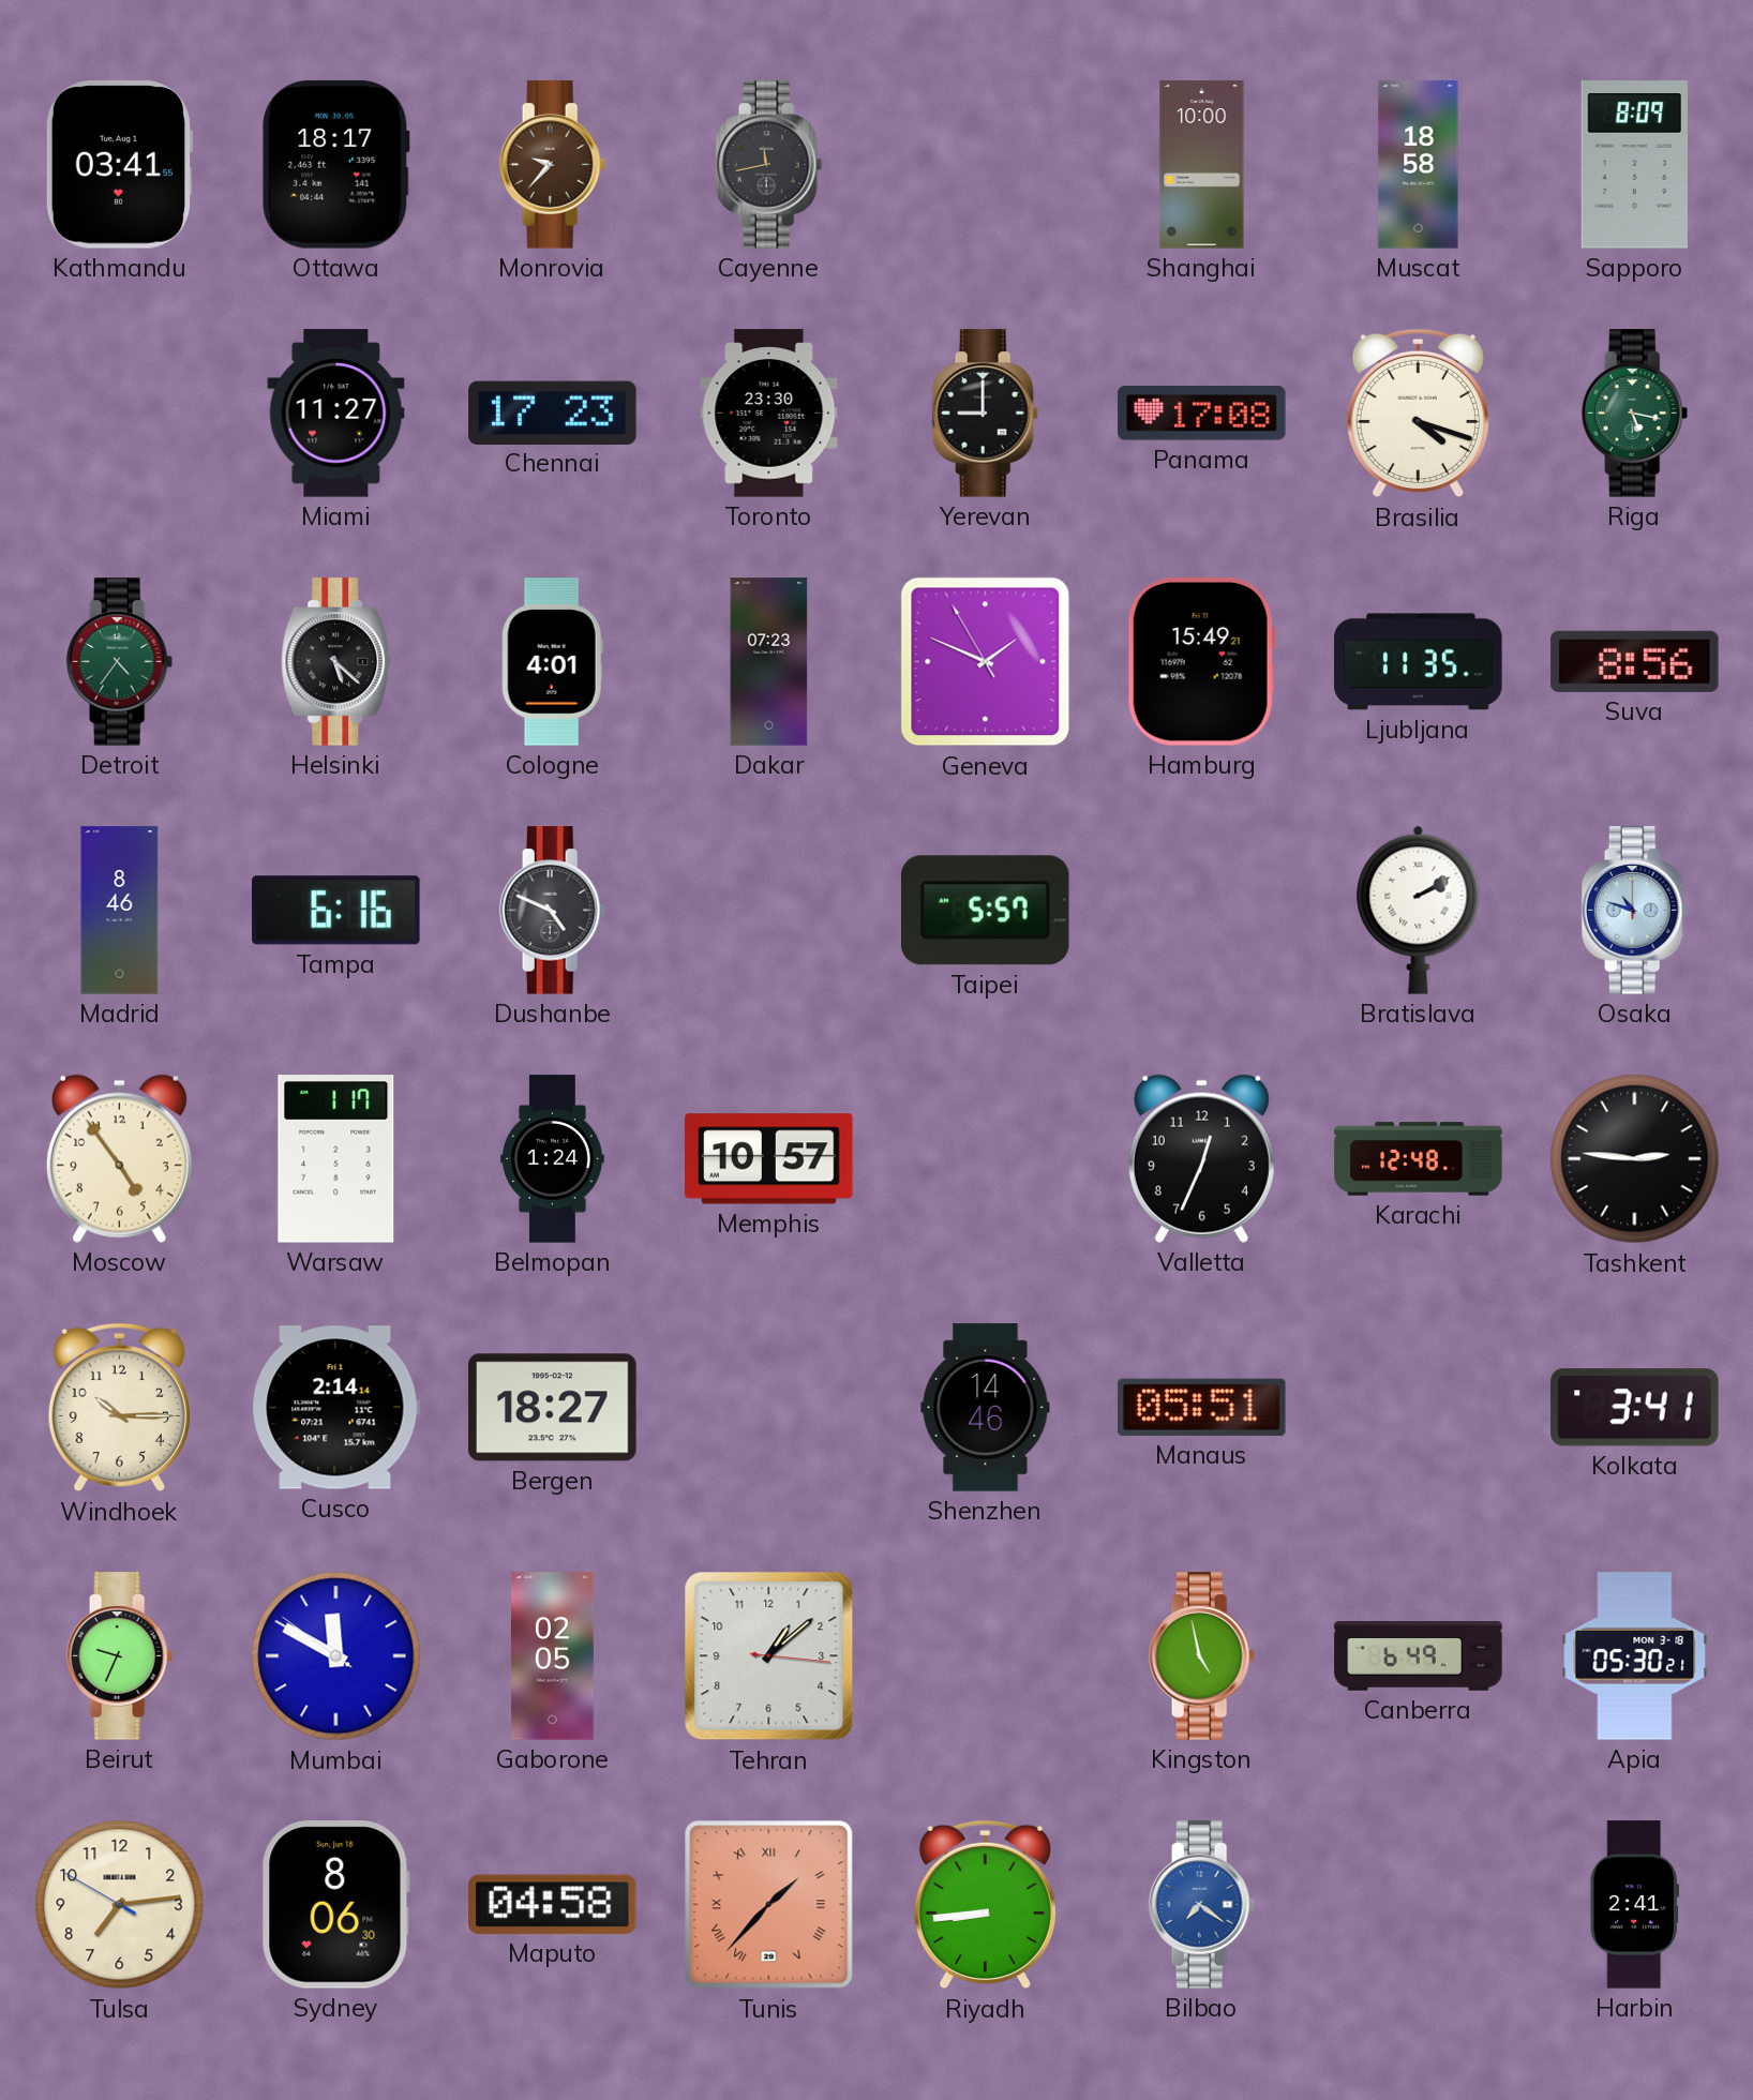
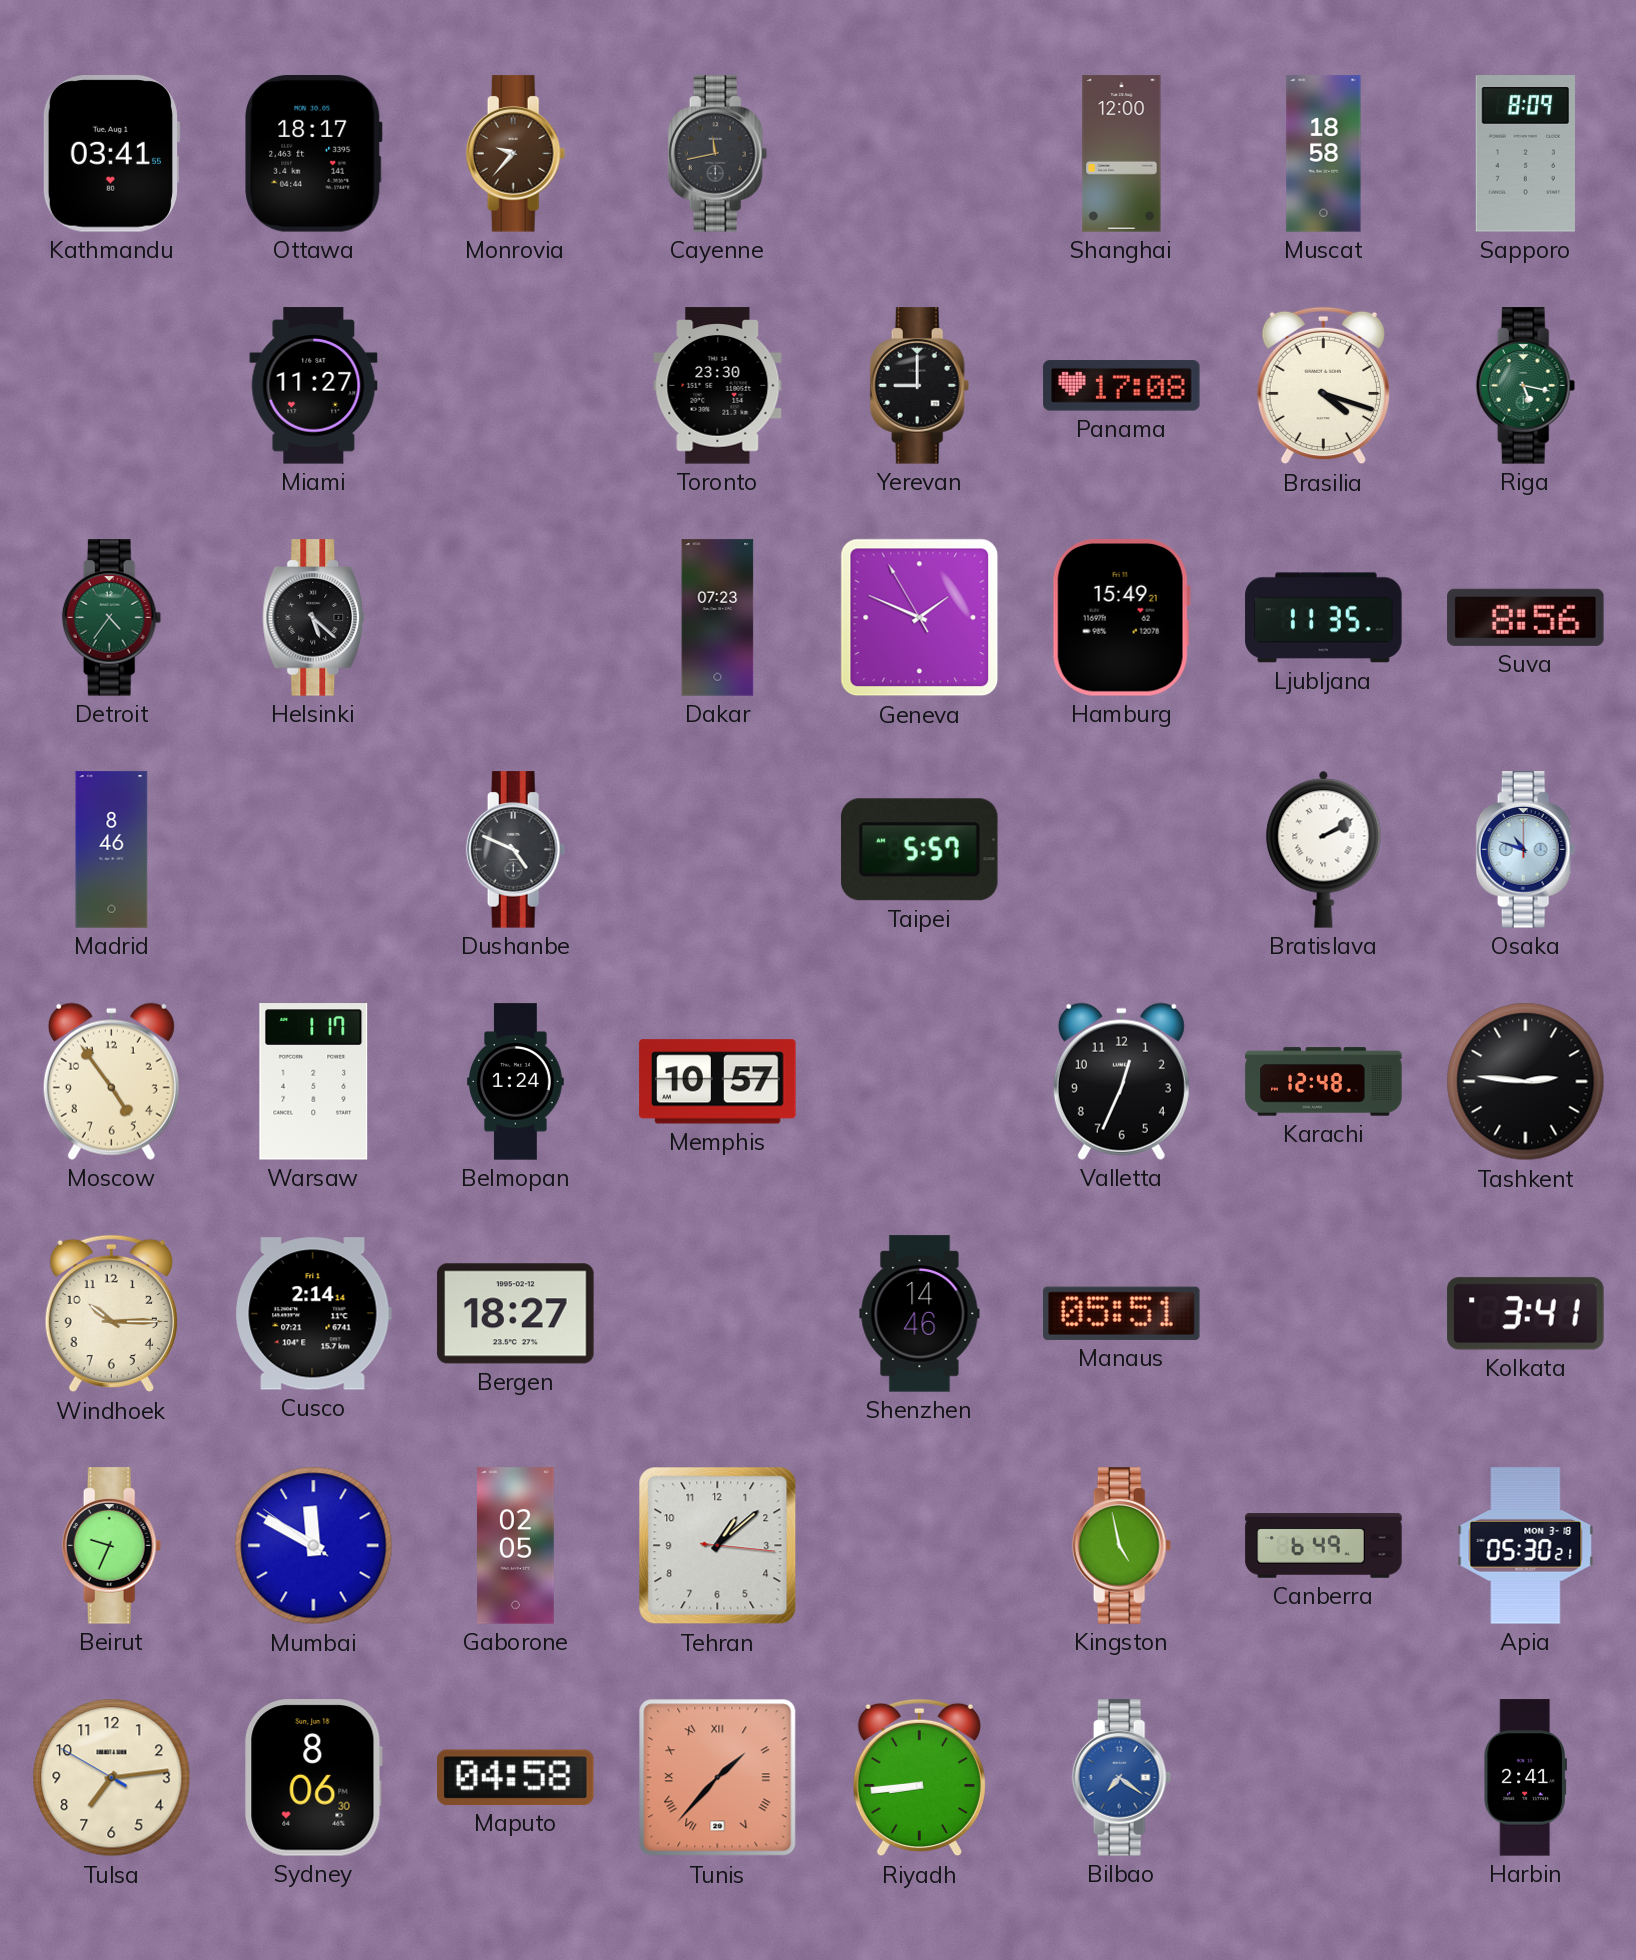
Shanghai: 10:00 -> 12:00
Chennai: 17:23 -> none
Cologne: 4:01 -> none
Tampa: 6:16 -> none
